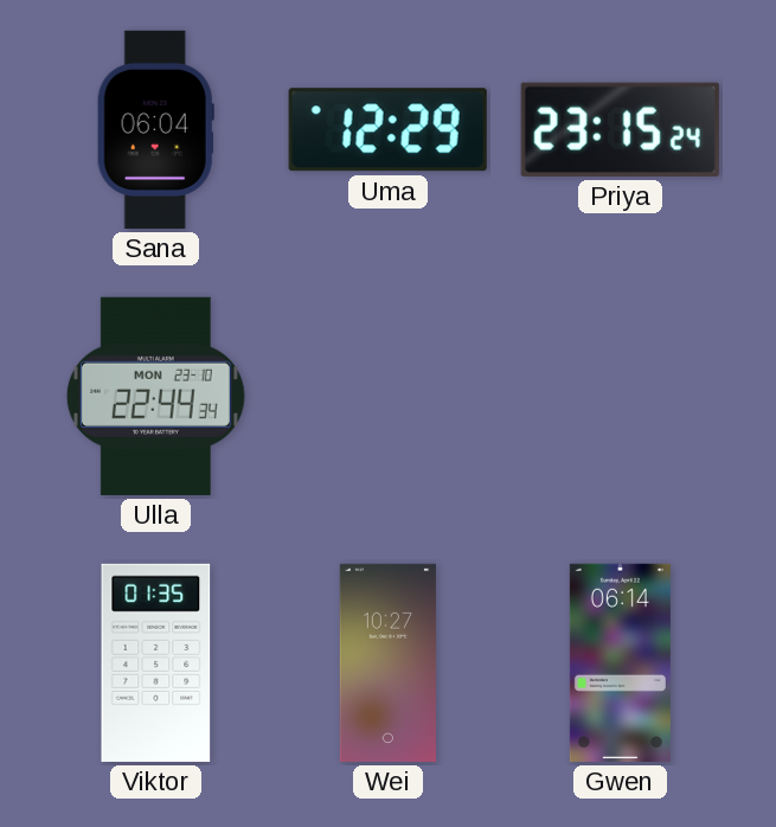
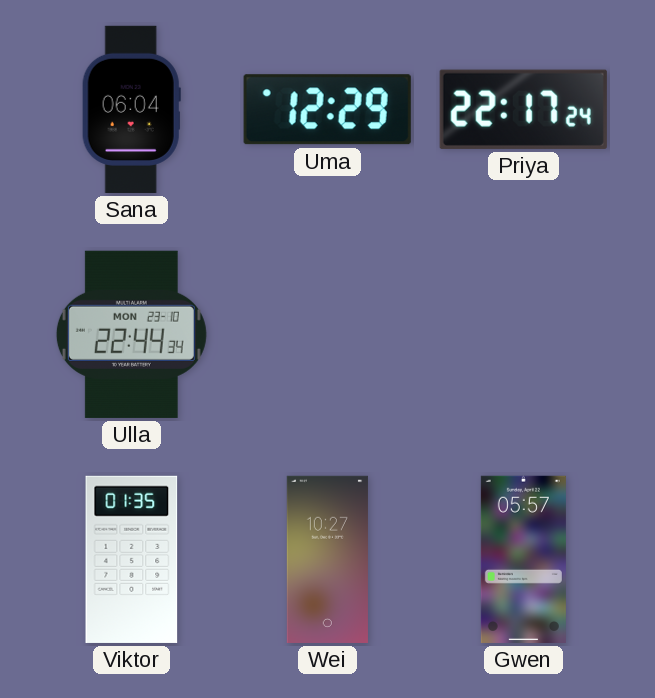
Priya: 23:15 -> 22:17
Gwen: 06:14 -> 05:57
